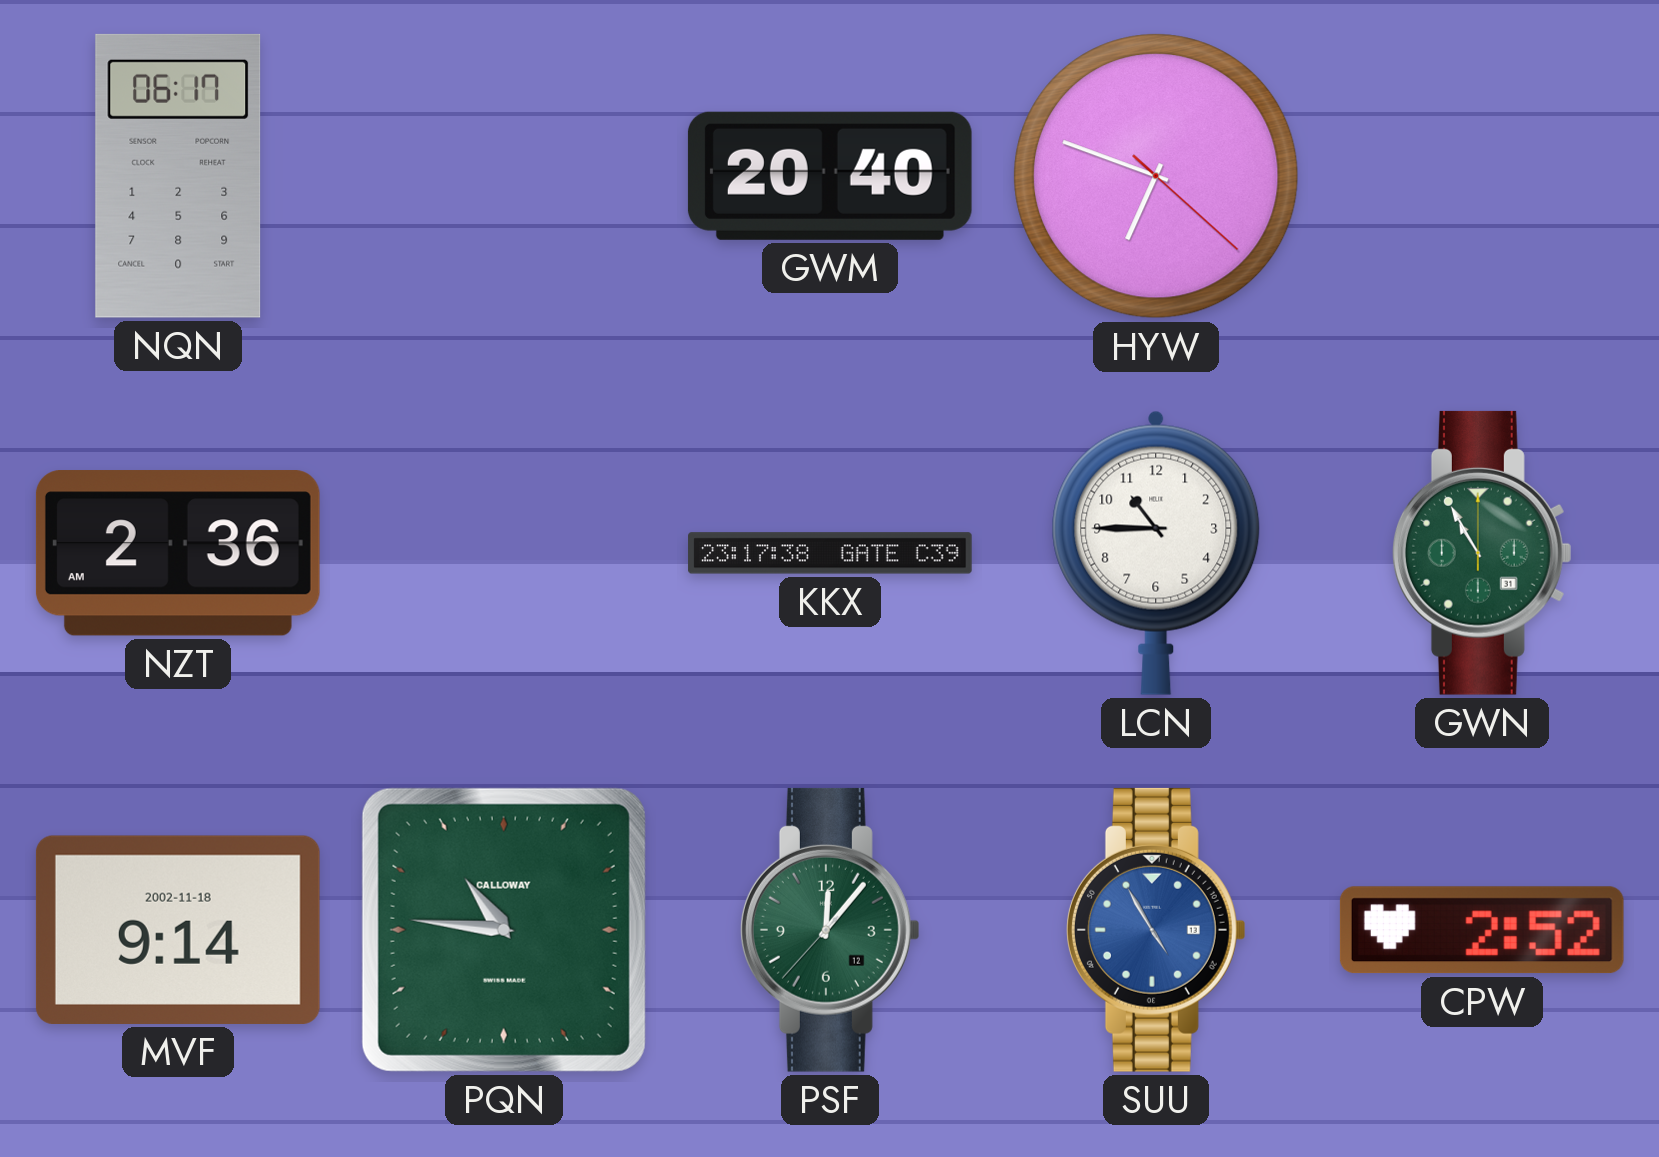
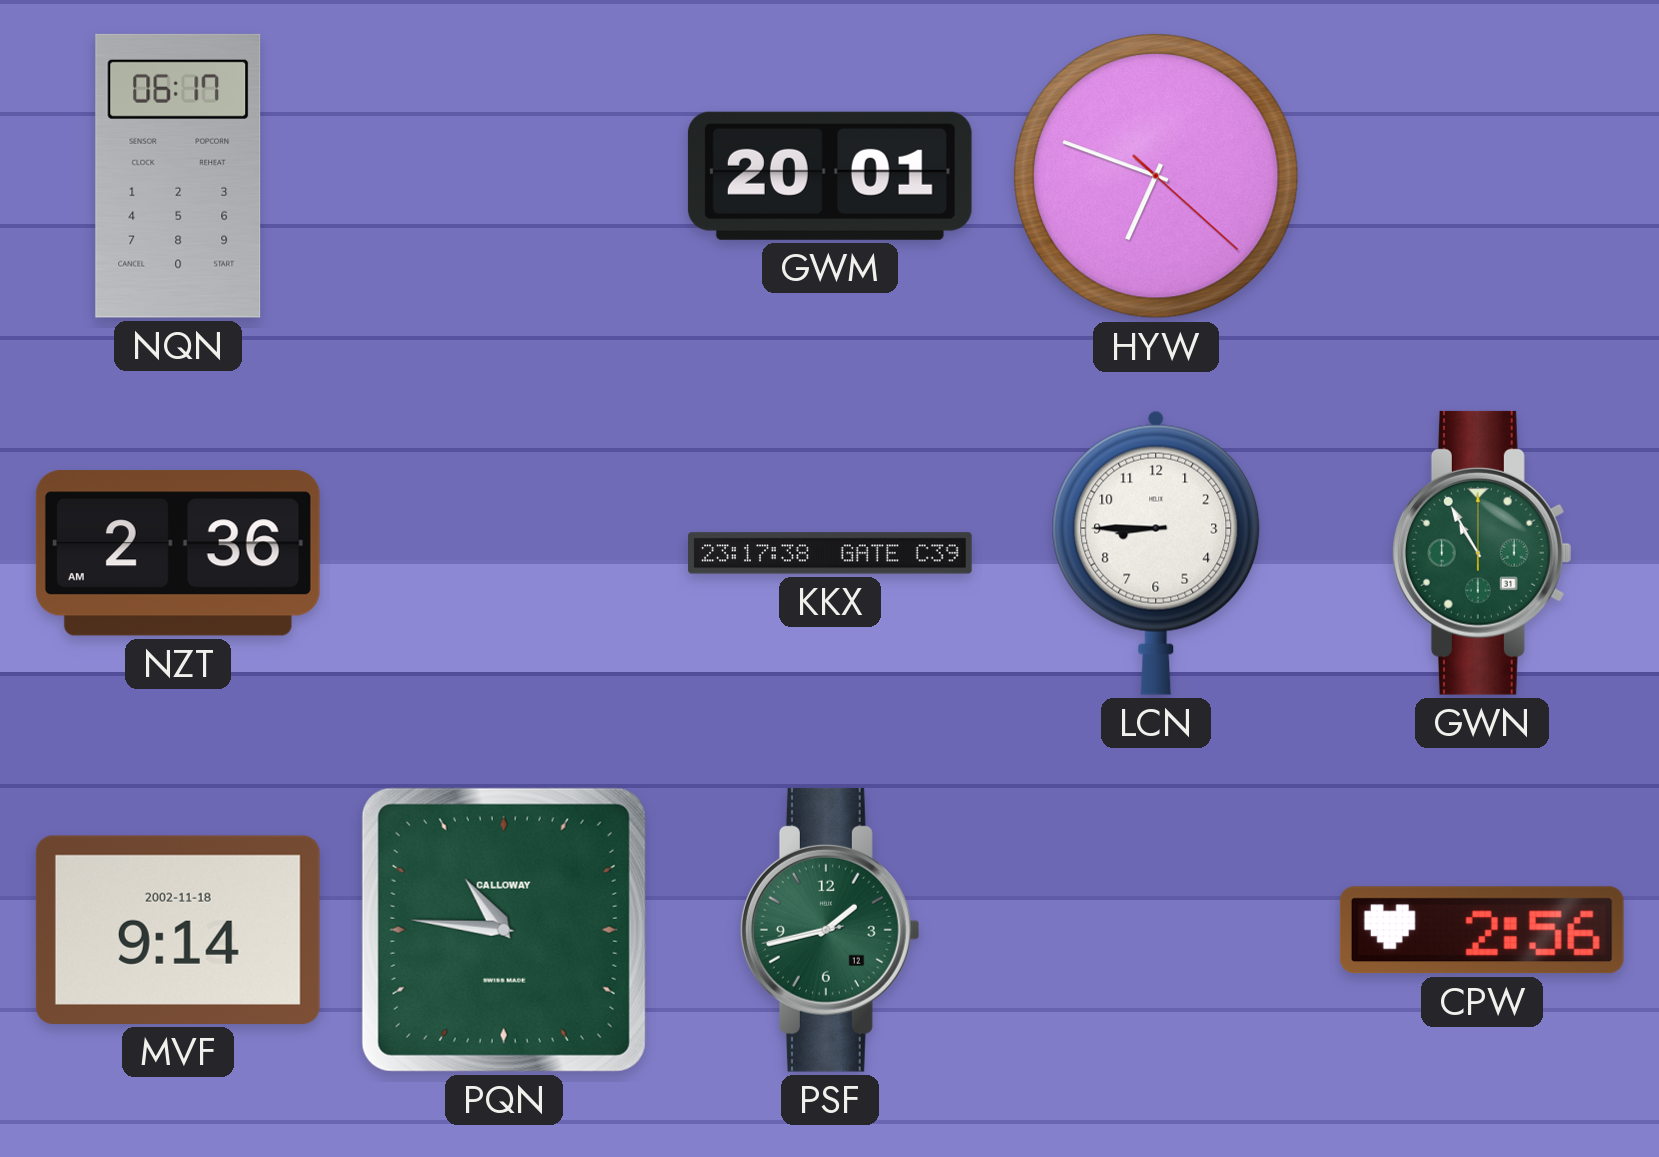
GWM: 20:40 -> 20:01
LCN: 10:45 -> 8:45
PSF: 12:06 -> 1:42
SUU: 4:55 -> none
CPW: 2:52 -> 2:56
